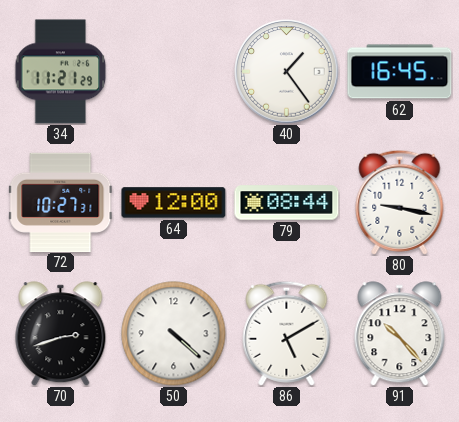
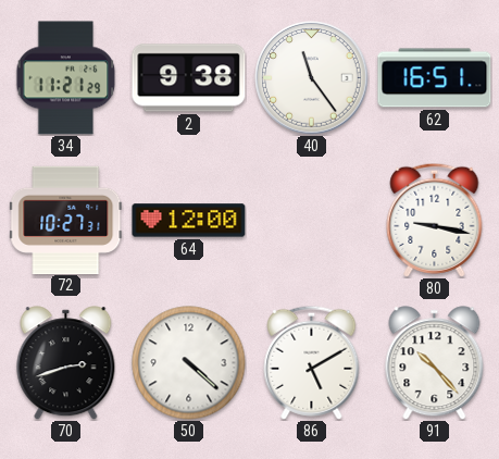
2: none -> 9:38
40: 1:24 -> 11:24
62: 16:45 -> 16:51
79: 08:44 -> none
